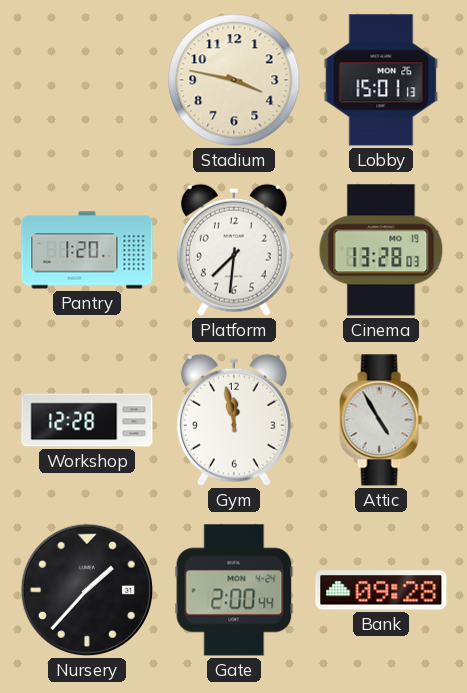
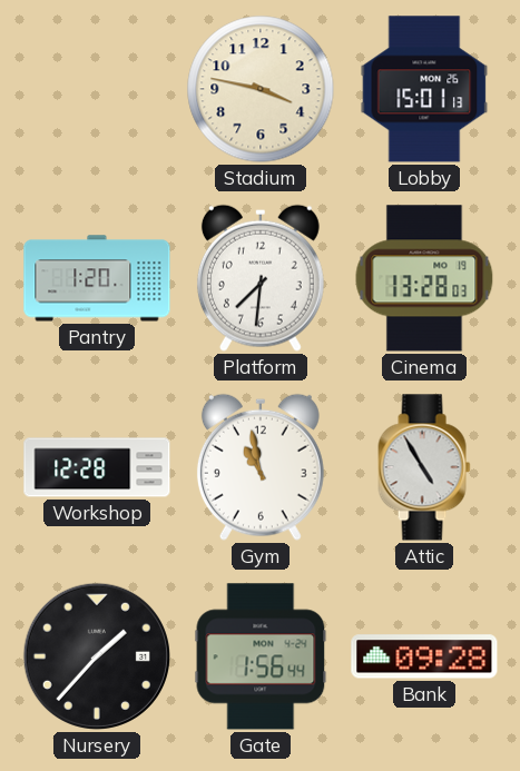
Gym: 11:58 -> 10:58
Gate: 2:00 -> 1:56
